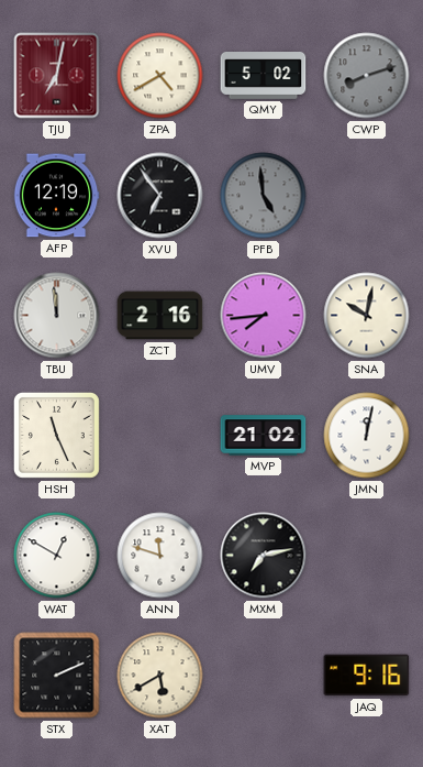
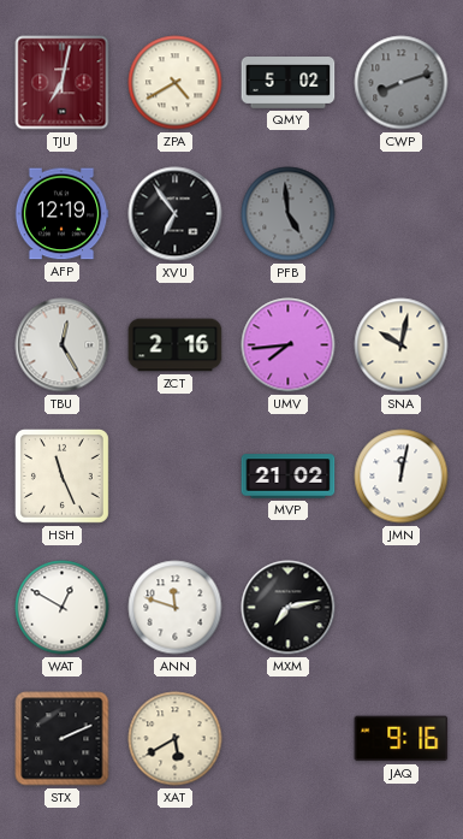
TBU: 11:59 -> 12:25
